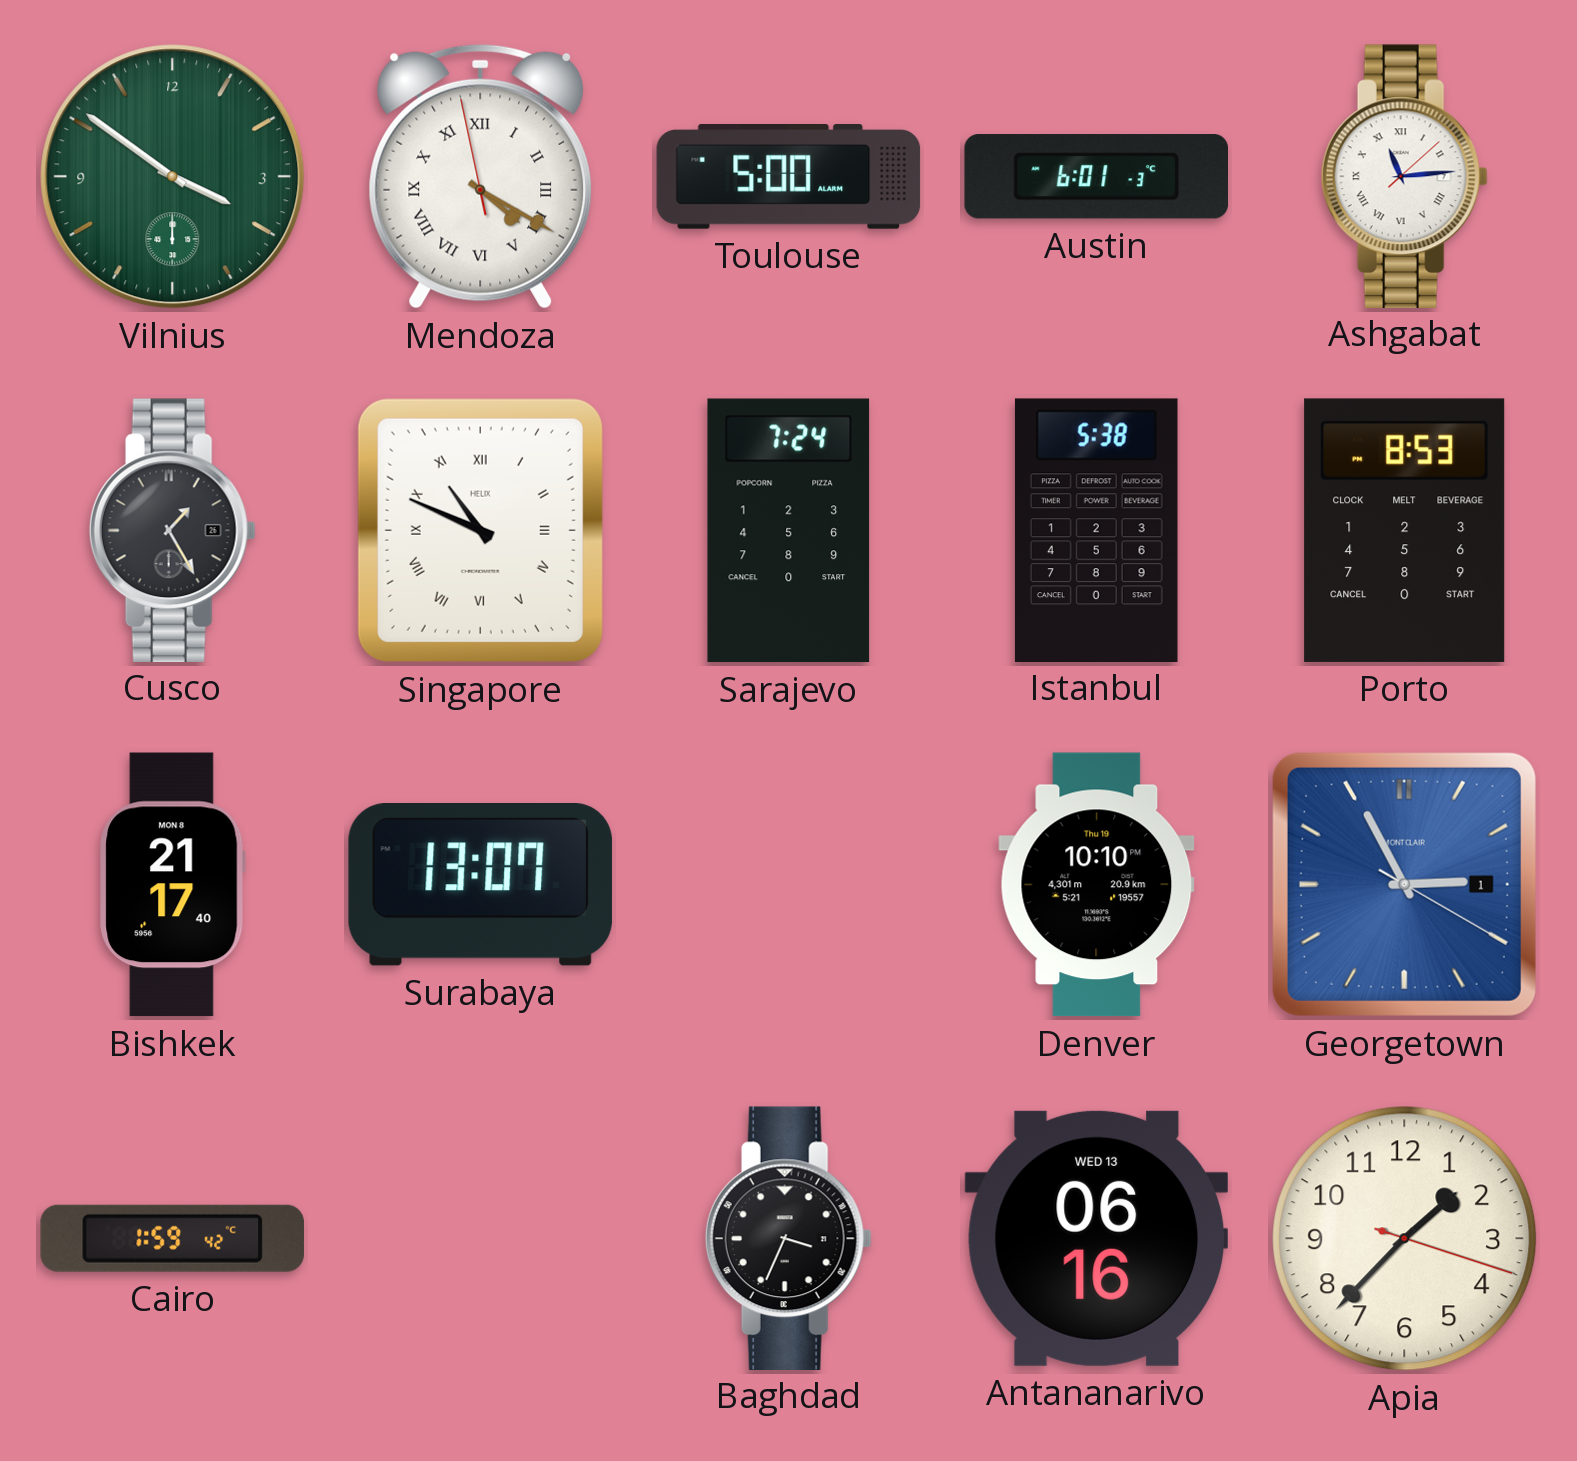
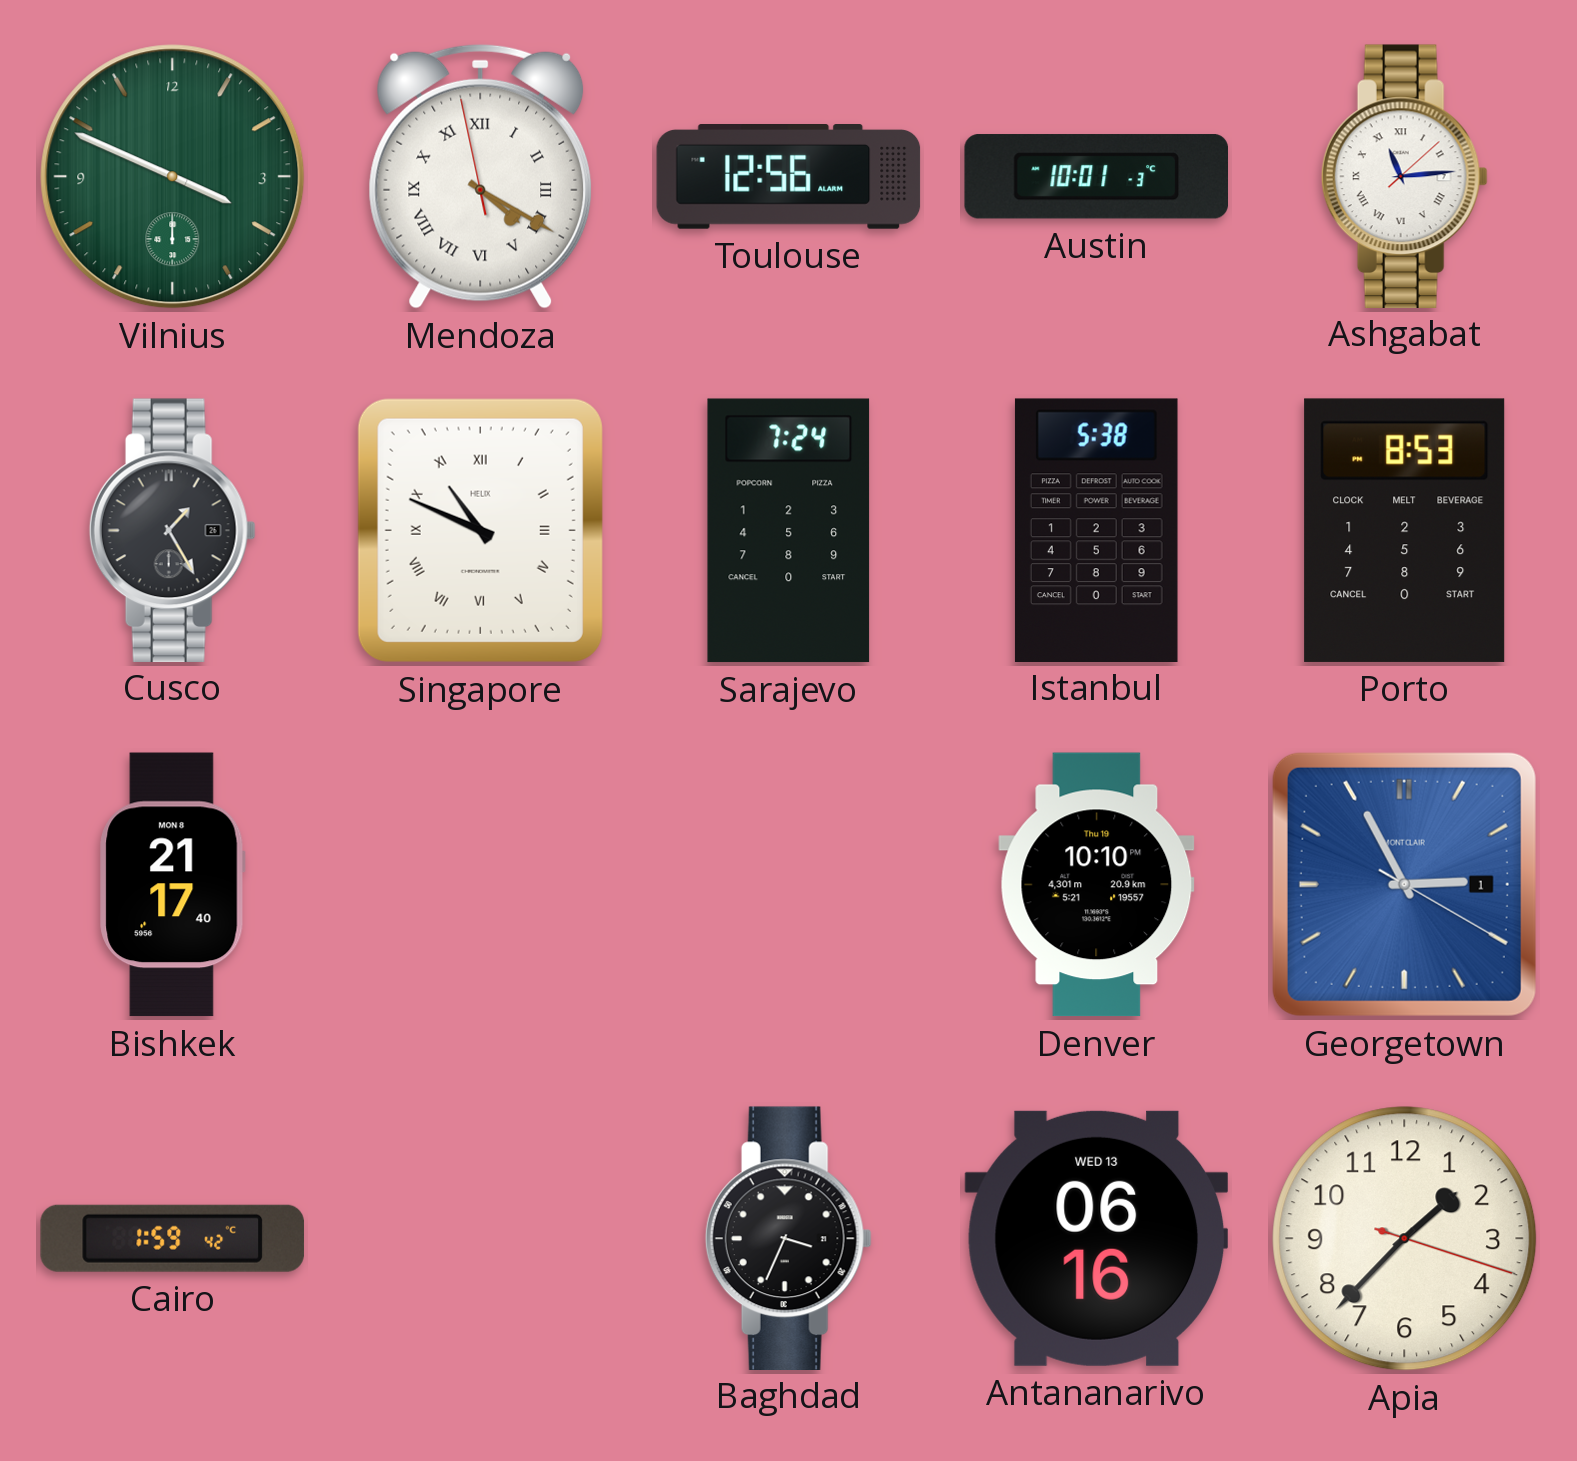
Vilnius: 3:51 -> 3:49
Toulouse: 5:00 -> 12:56
Austin: 6:01 -> 10:01
Surabaya: 13:07 -> none
